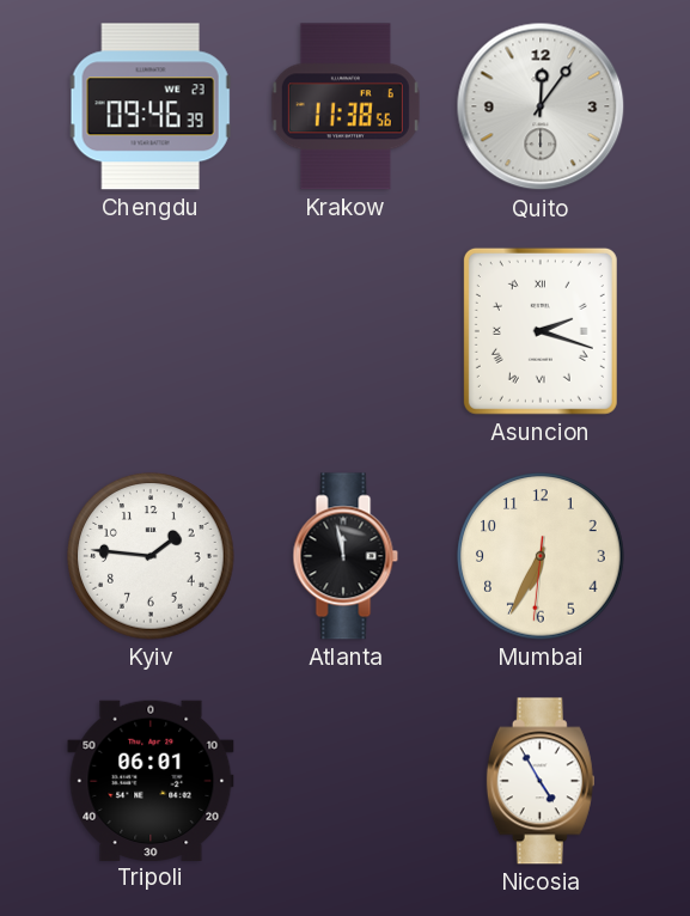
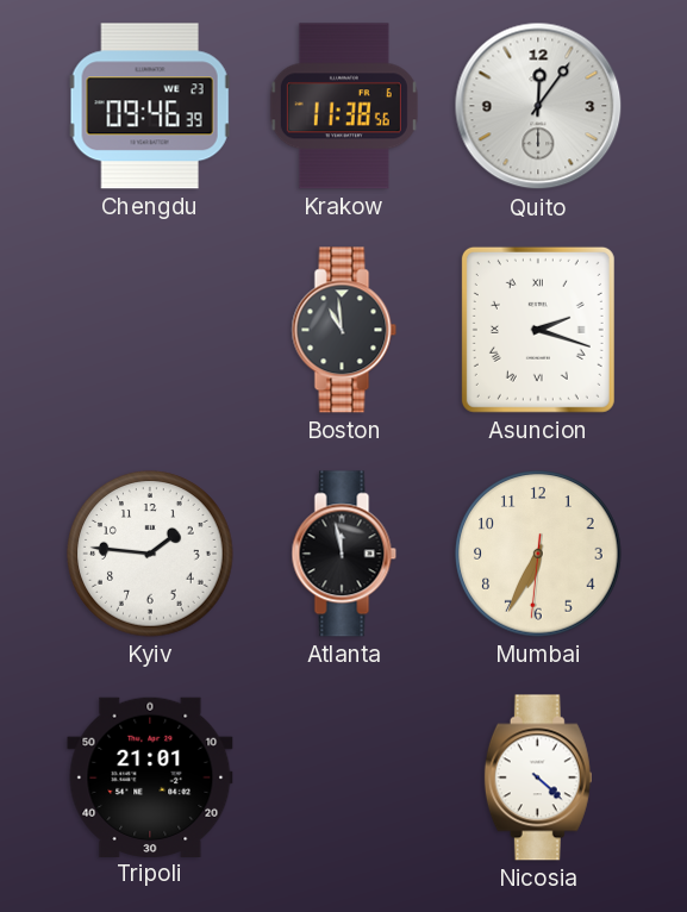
Boston: none -> 10:59
Tripoli: 06:01 -> 21:01
Nicosia: 4:55 -> 4:22
